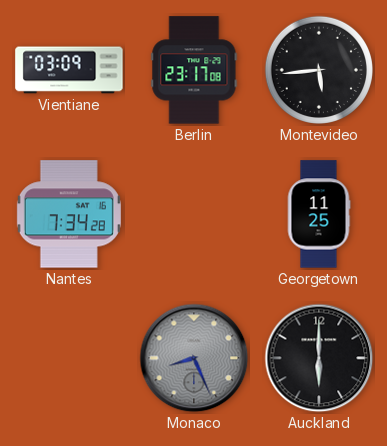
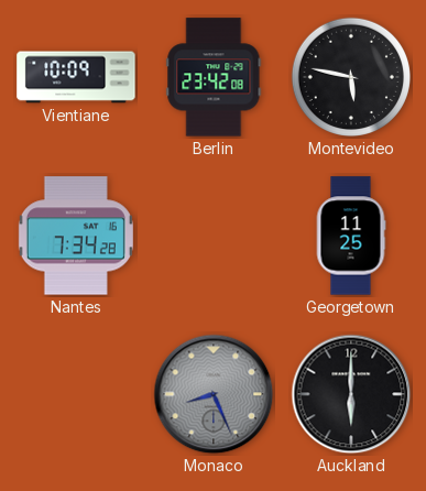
Vientiane: 03:09 -> 10:09
Berlin: 23:17 -> 23:42
Montevideo: 5:44 -> 5:47
